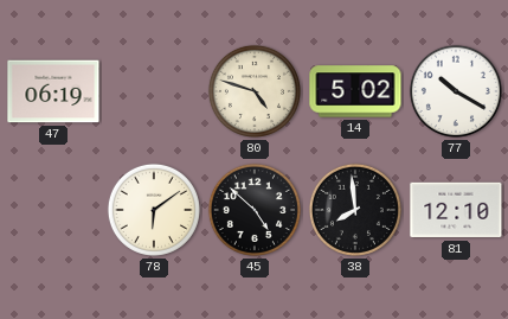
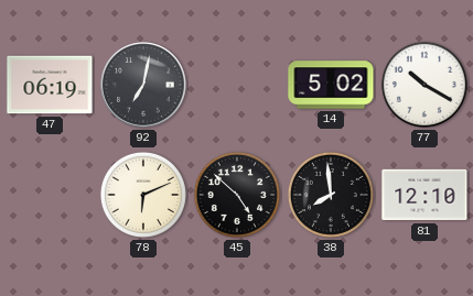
92: none -> 7:02
80: 4:48 -> none
78: 6:09 -> 6:11
